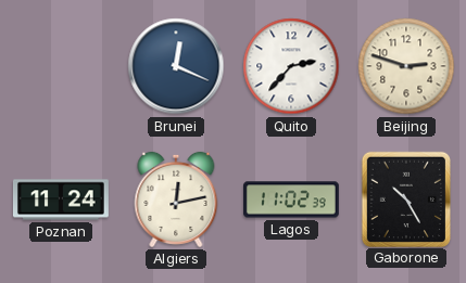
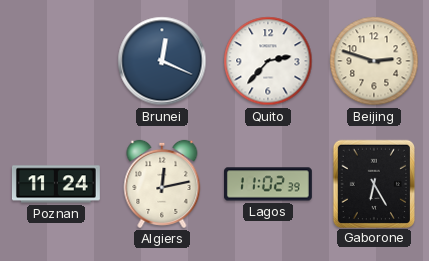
Gaborone: 10:25 -> 6:25
